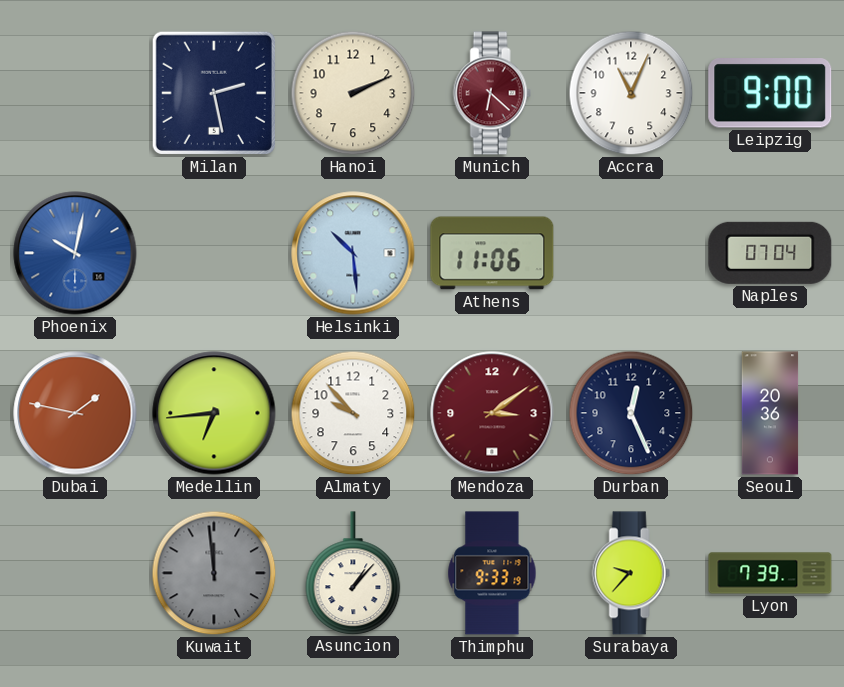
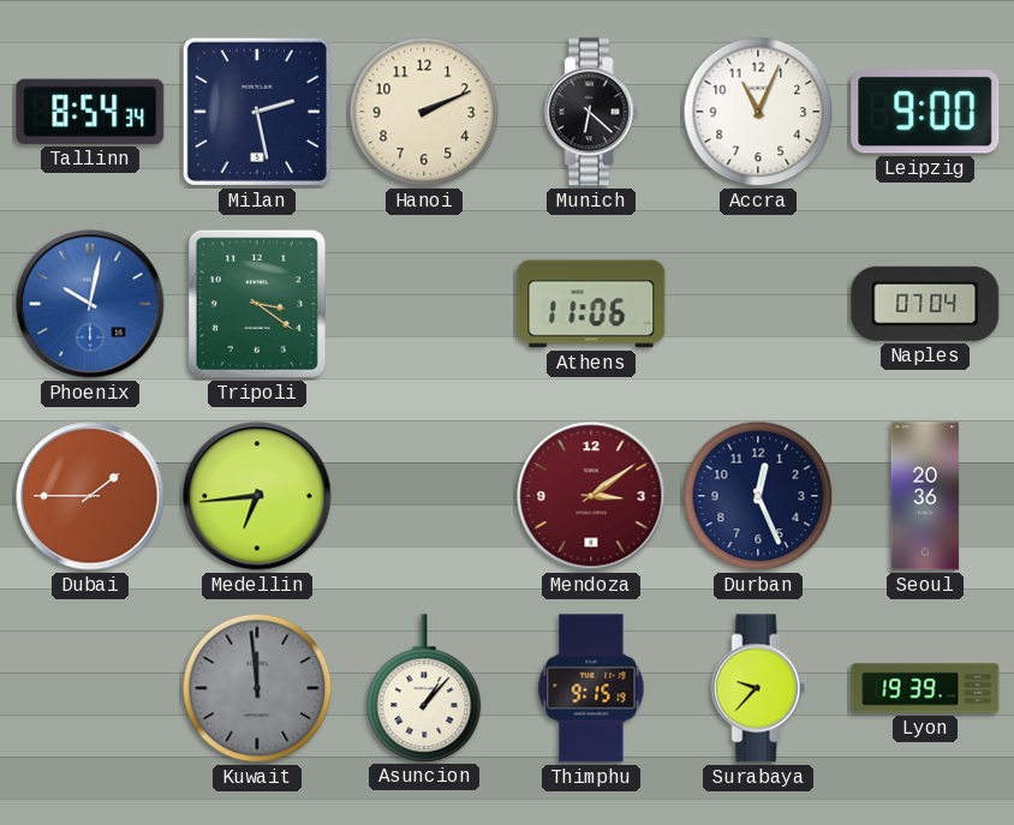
Tallinn: none -> 8:54
Munich dial: burgundy -> black
Tripoli: none -> 3:21
Helsinki: 10:29 -> none
Dubai: 1:47 -> 1:45
Almaty: 9:53 -> none
Thimphu: 9:33 -> 9:15
Lyon: 7:39 -> 19:39
